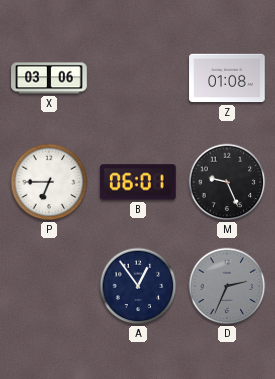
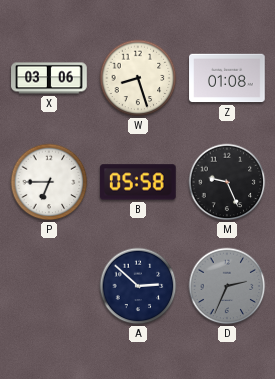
W: none -> 8:27
B: 06:01 -> 05:58
A: 12:54 -> 2:52
